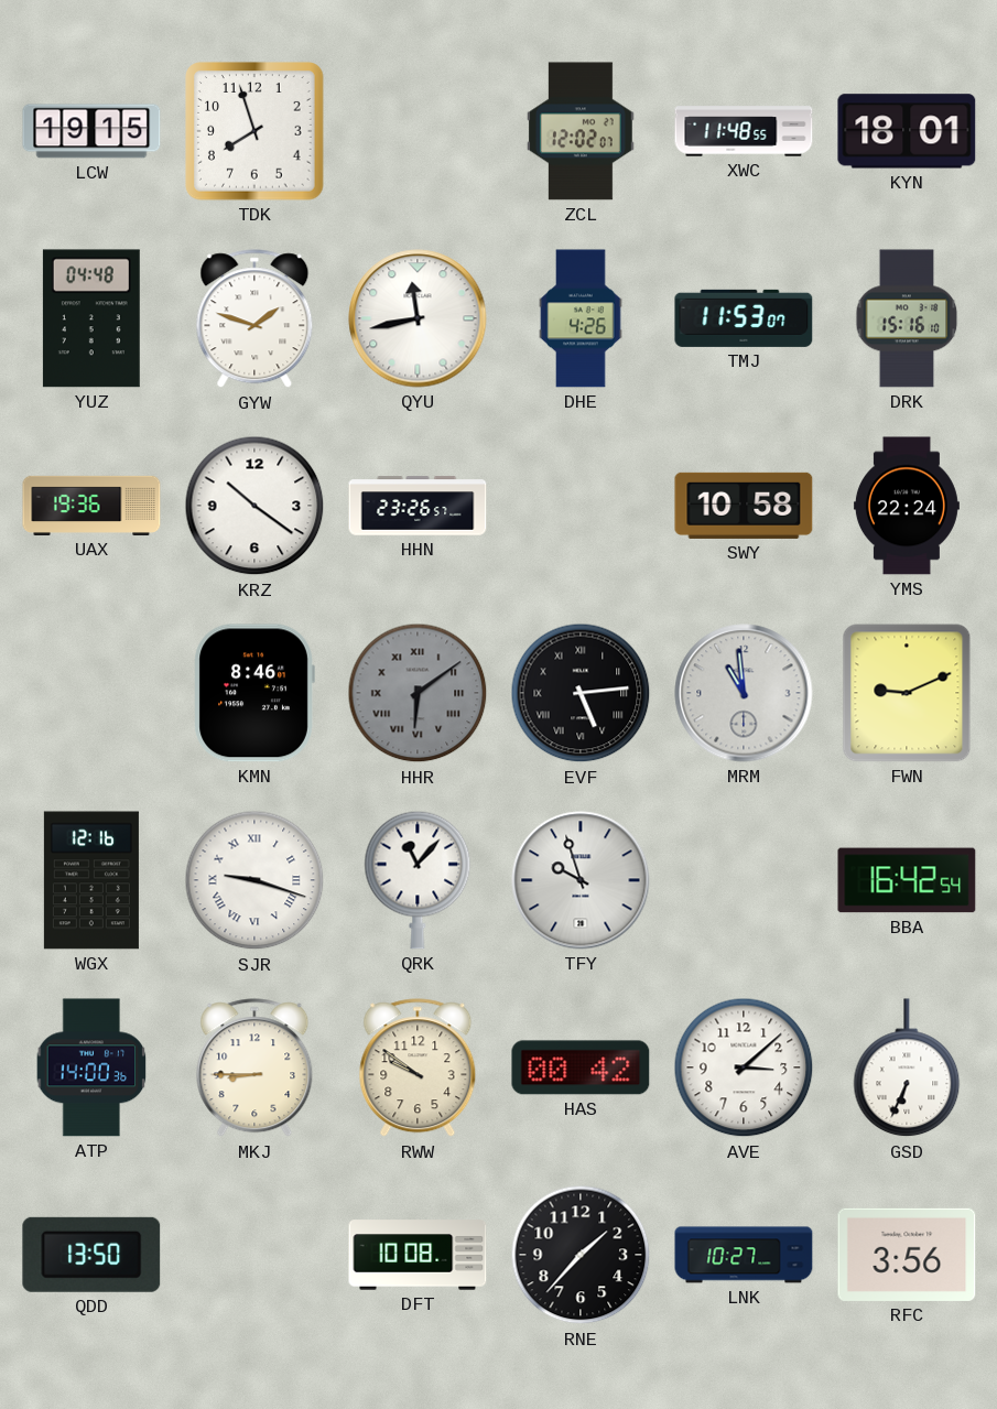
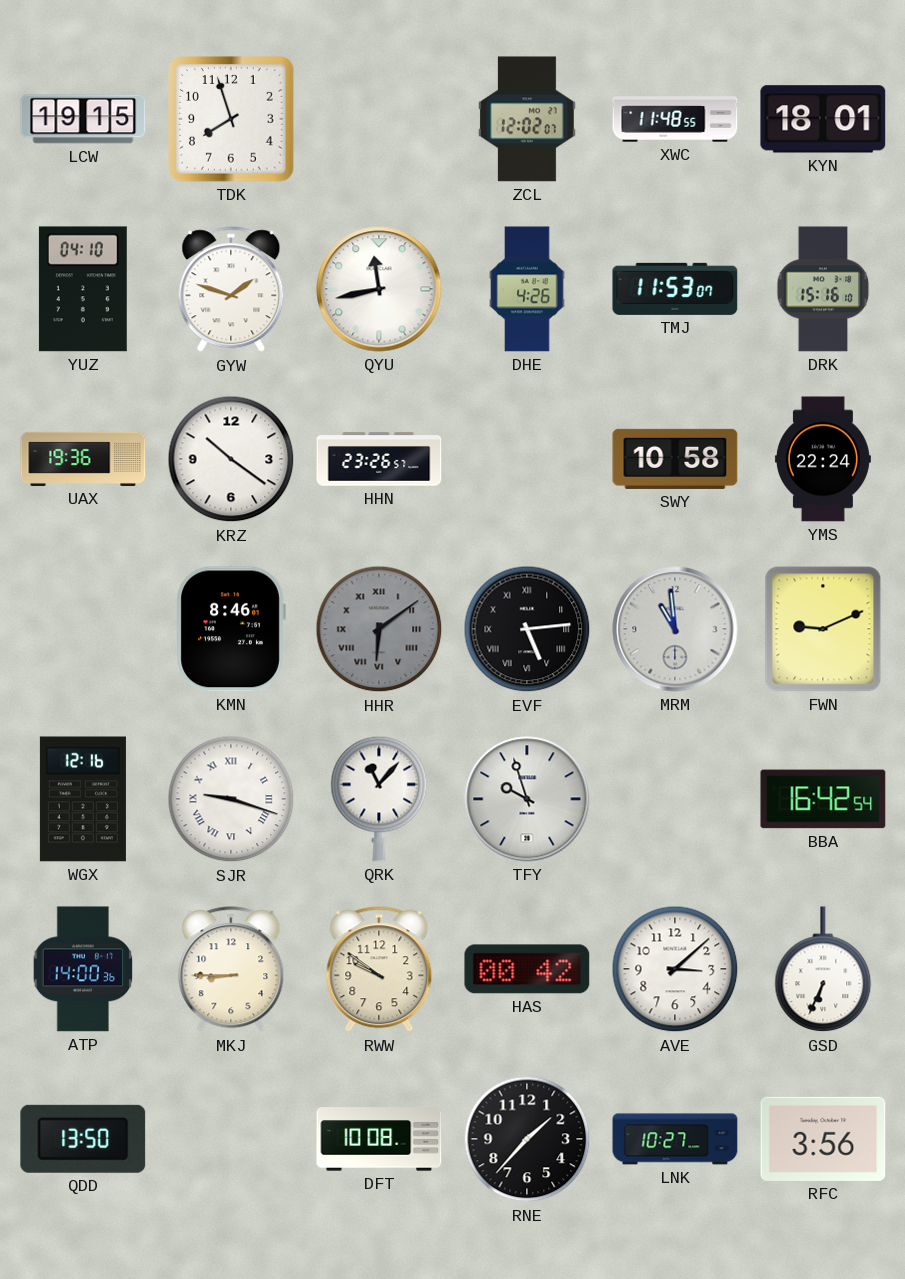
YUZ: 04:48 -> 04:10
